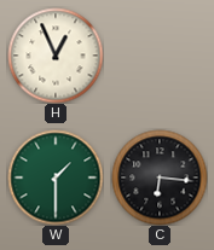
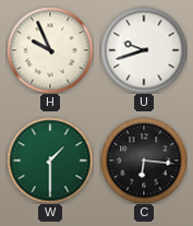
H: 12:56 -> 9:56
U: none -> 9:42
